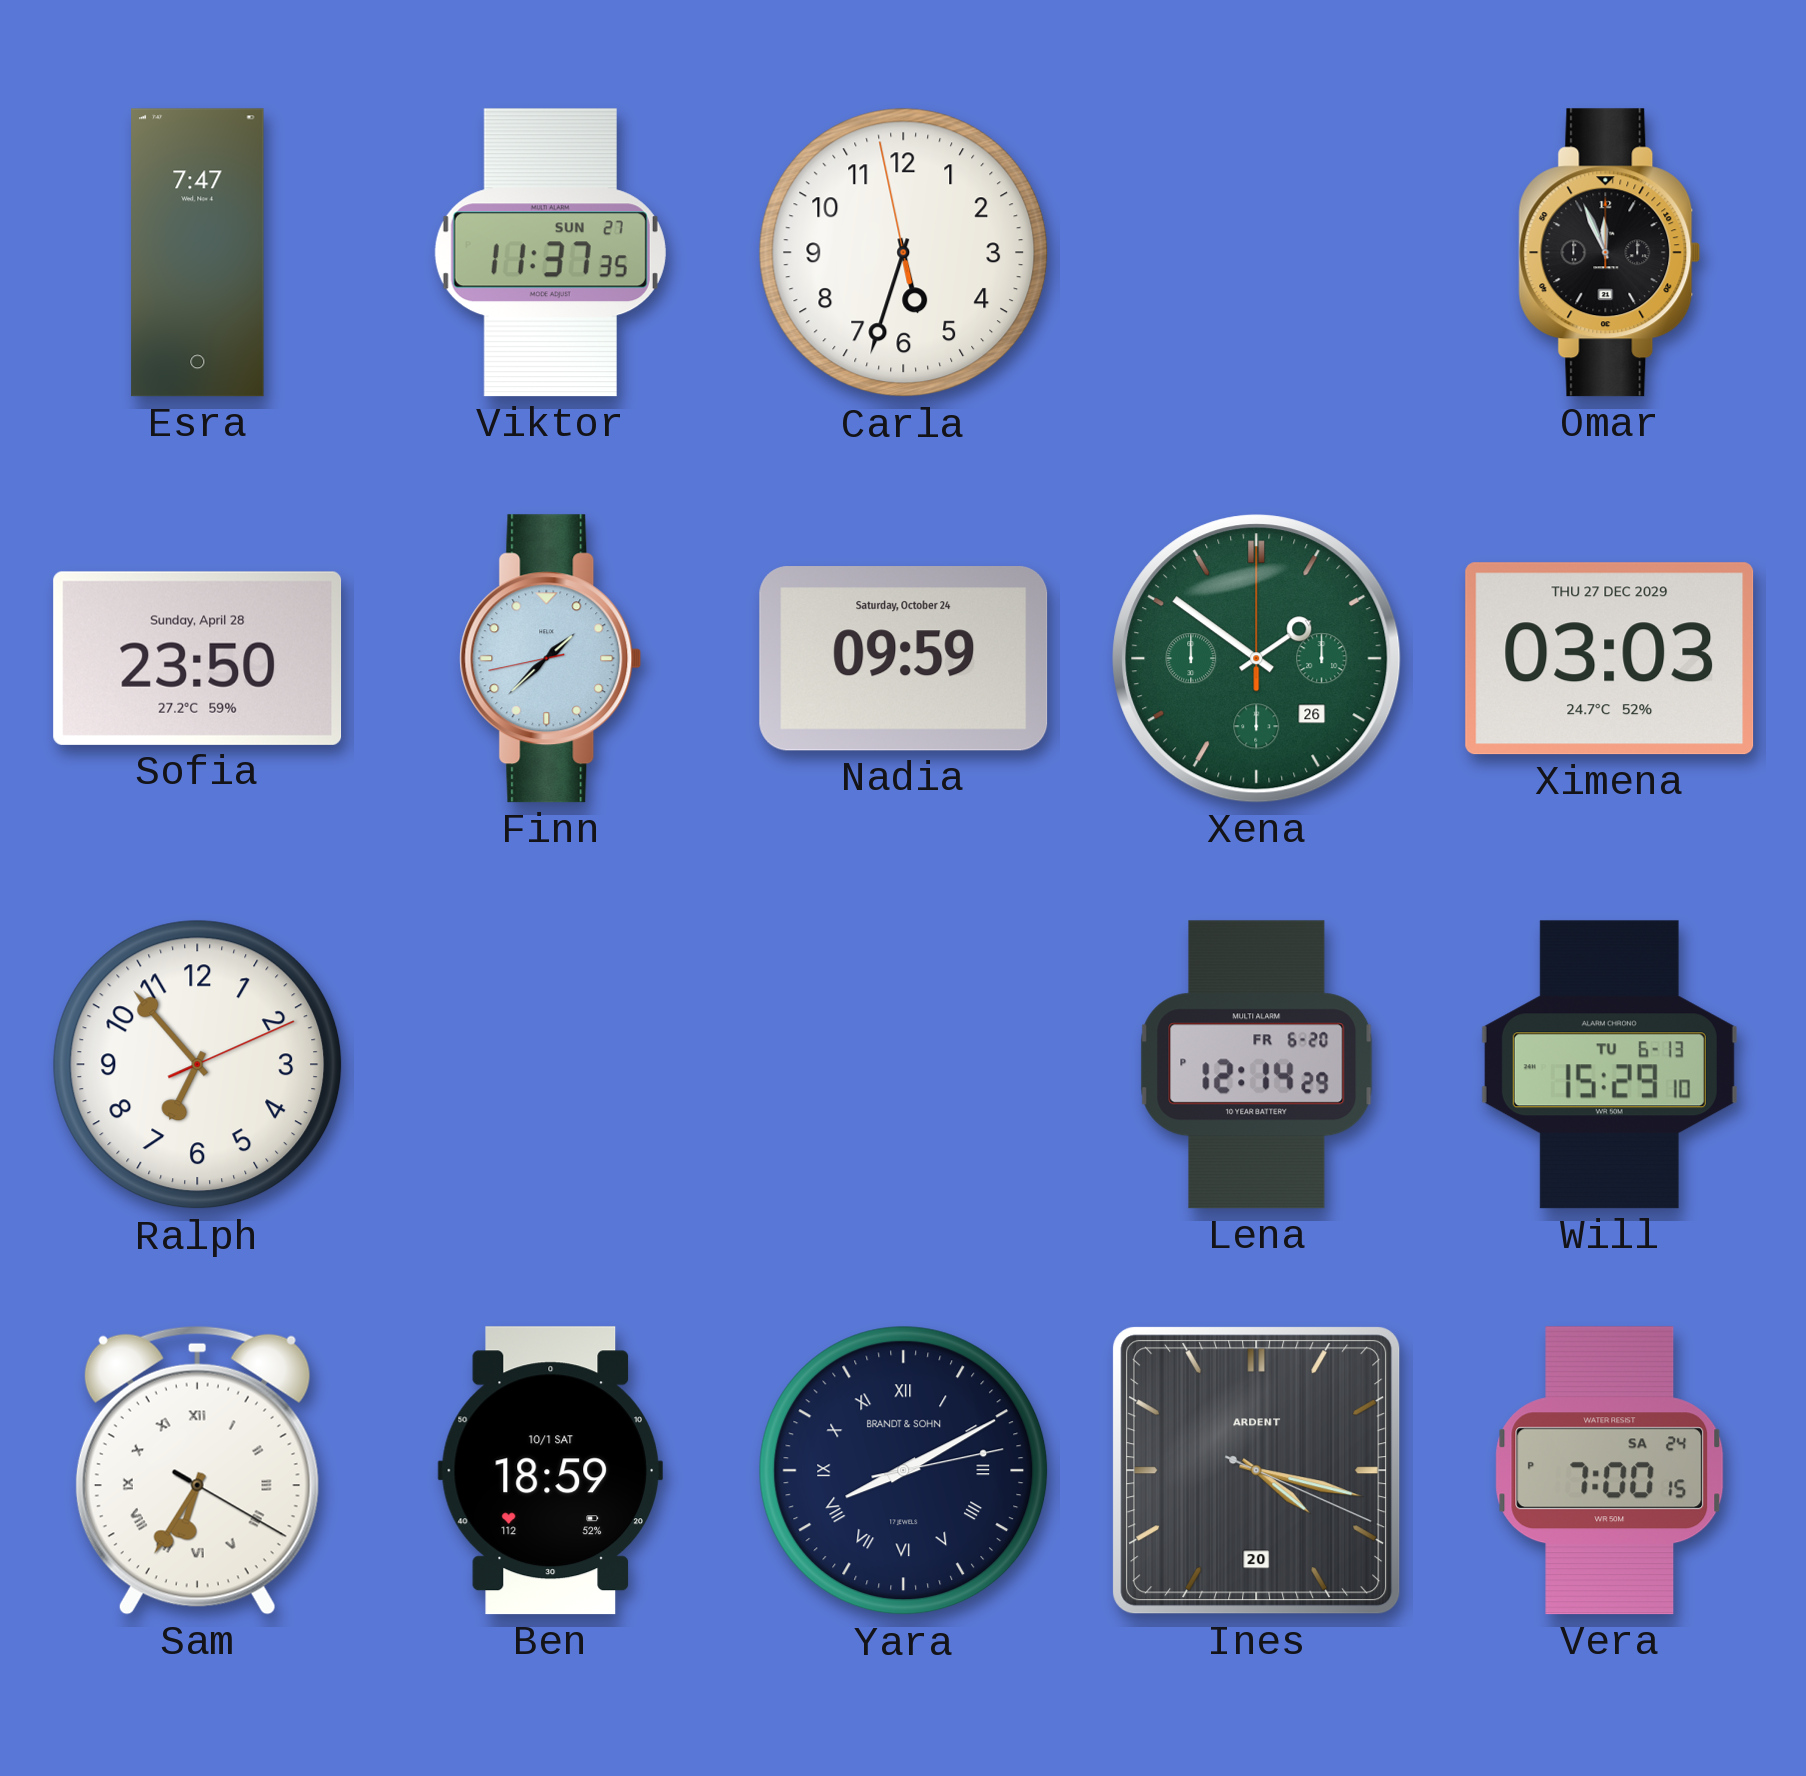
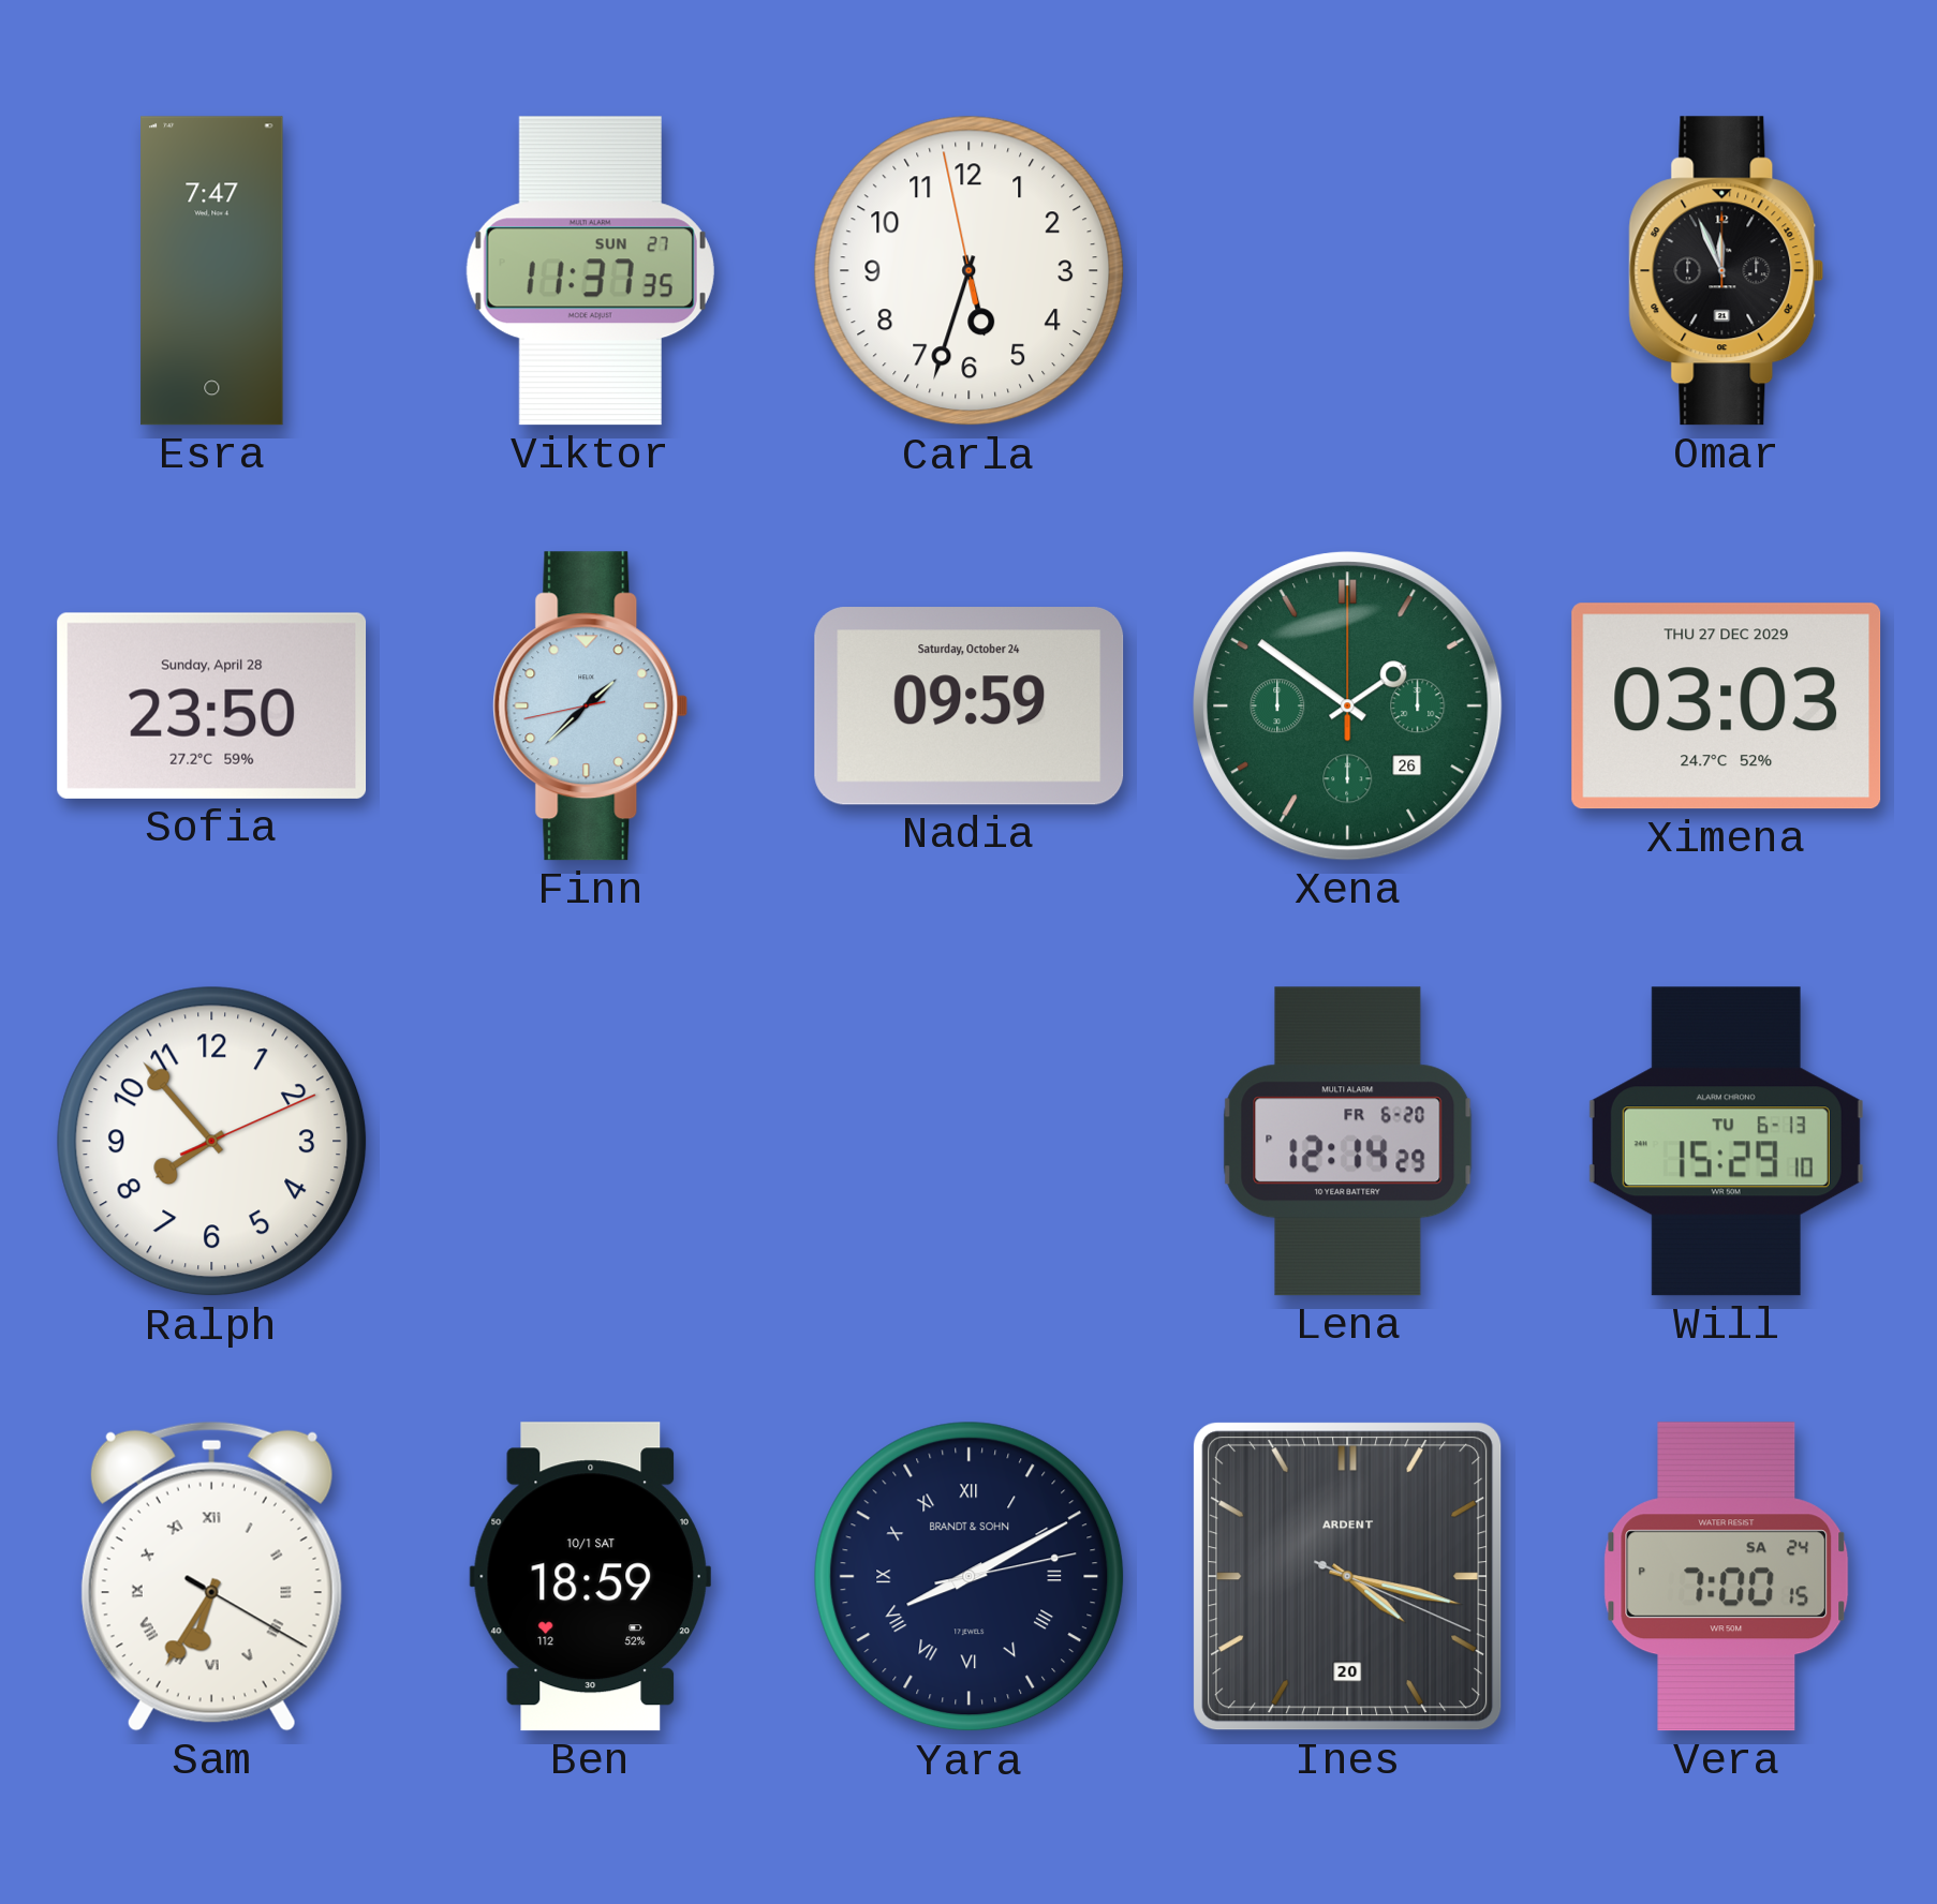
Ralph: 6:53 -> 7:53
